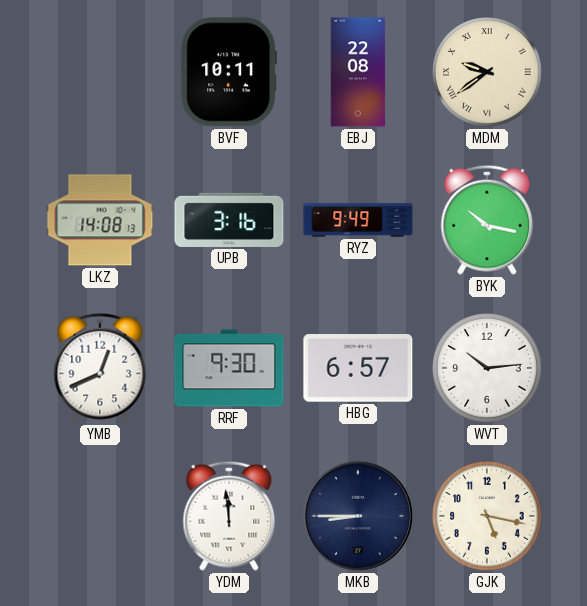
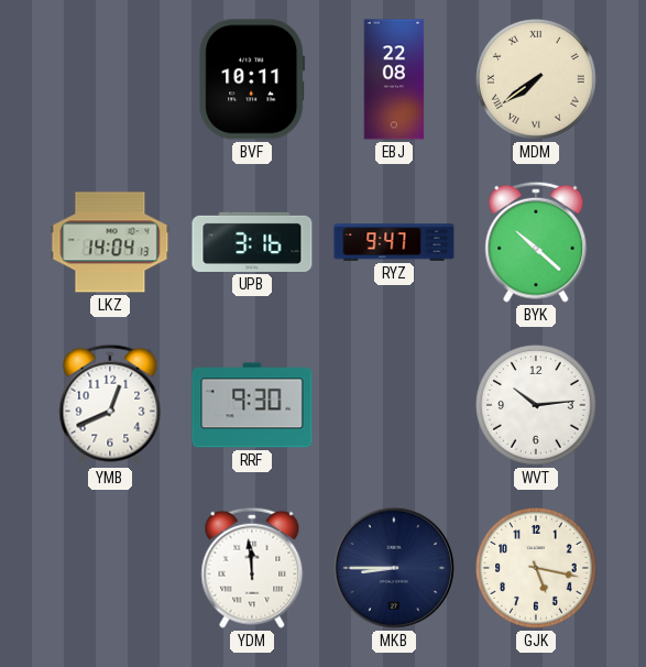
MDM: 9:39 -> 7:39
LKZ: 14:08 -> 14:04
RYZ: 9:49 -> 9:47
BYK: 10:17 -> 10:22
HBG: 6:57 -> none
